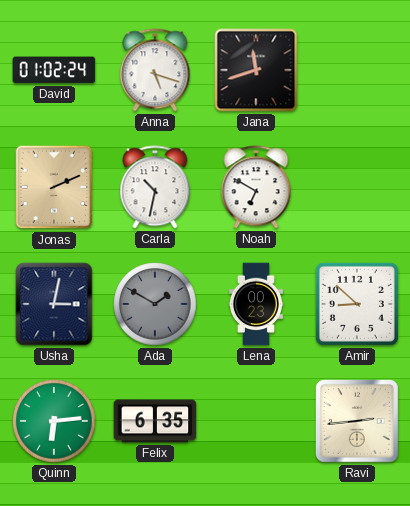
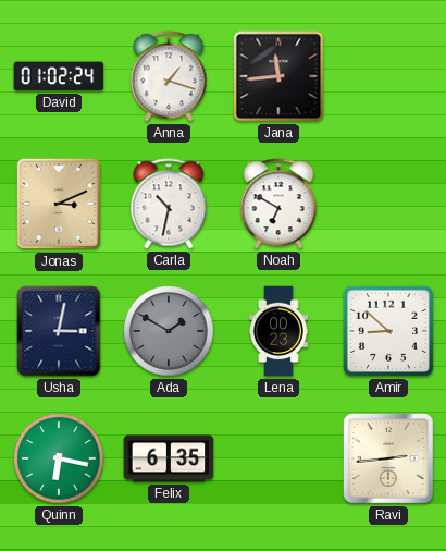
Anna: 5:18 -> 1:18
Jana: 11:42 -> 11:44
Jonas: 2:11 -> 3:11
Quinn: 6:14 -> 6:17
